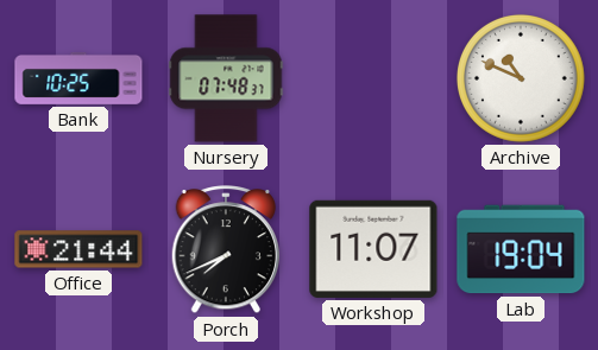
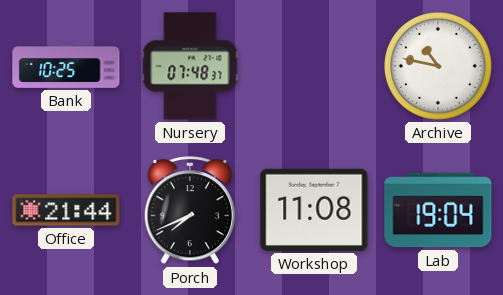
Archive: 10:49 -> 10:47
Workshop: 11:07 -> 11:08
